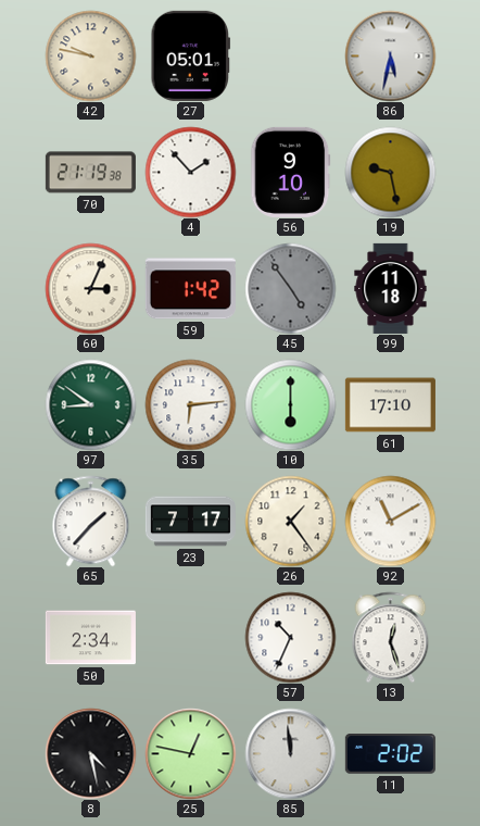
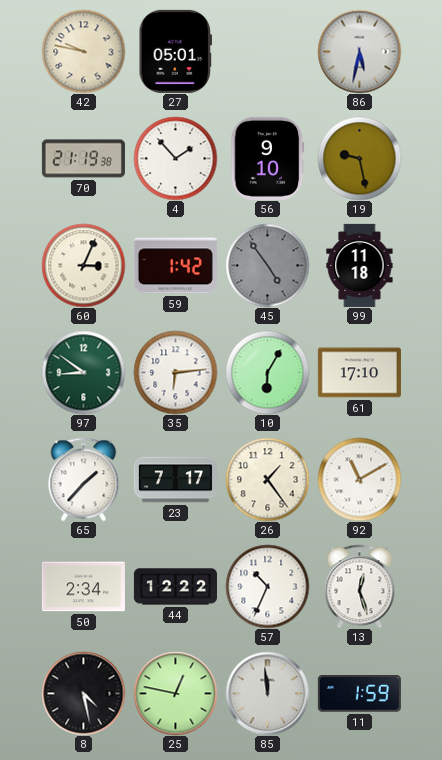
10: 6:00 -> 6:05
44: none -> 12:22
11: 2:02 -> 1:59
